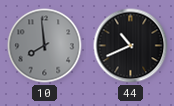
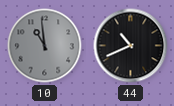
10: 7:59 -> 10:59
